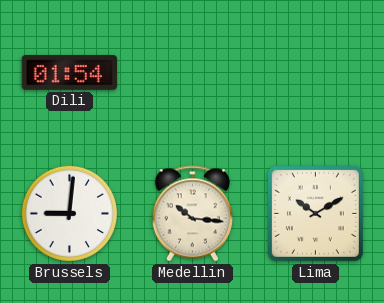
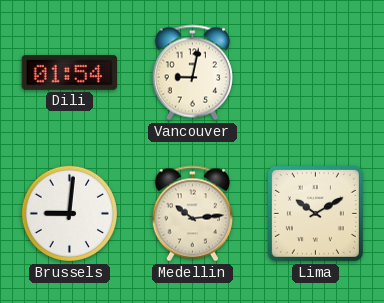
Vancouver: none -> 9:02
Medellin: 10:16 -> 10:14
